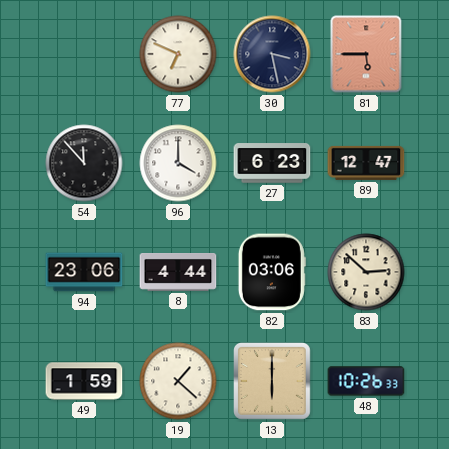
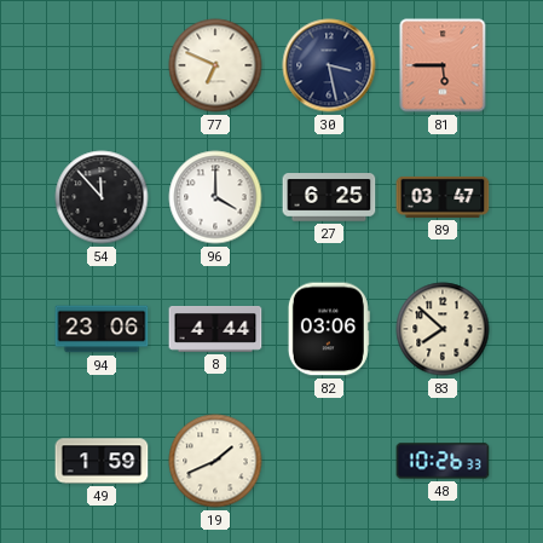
27: 6:23 -> 6:25
89: 12:47 -> 03:47
83: 2:52 -> 7:52
19: 1:22 -> 1:41
13: 6:00 -> none
